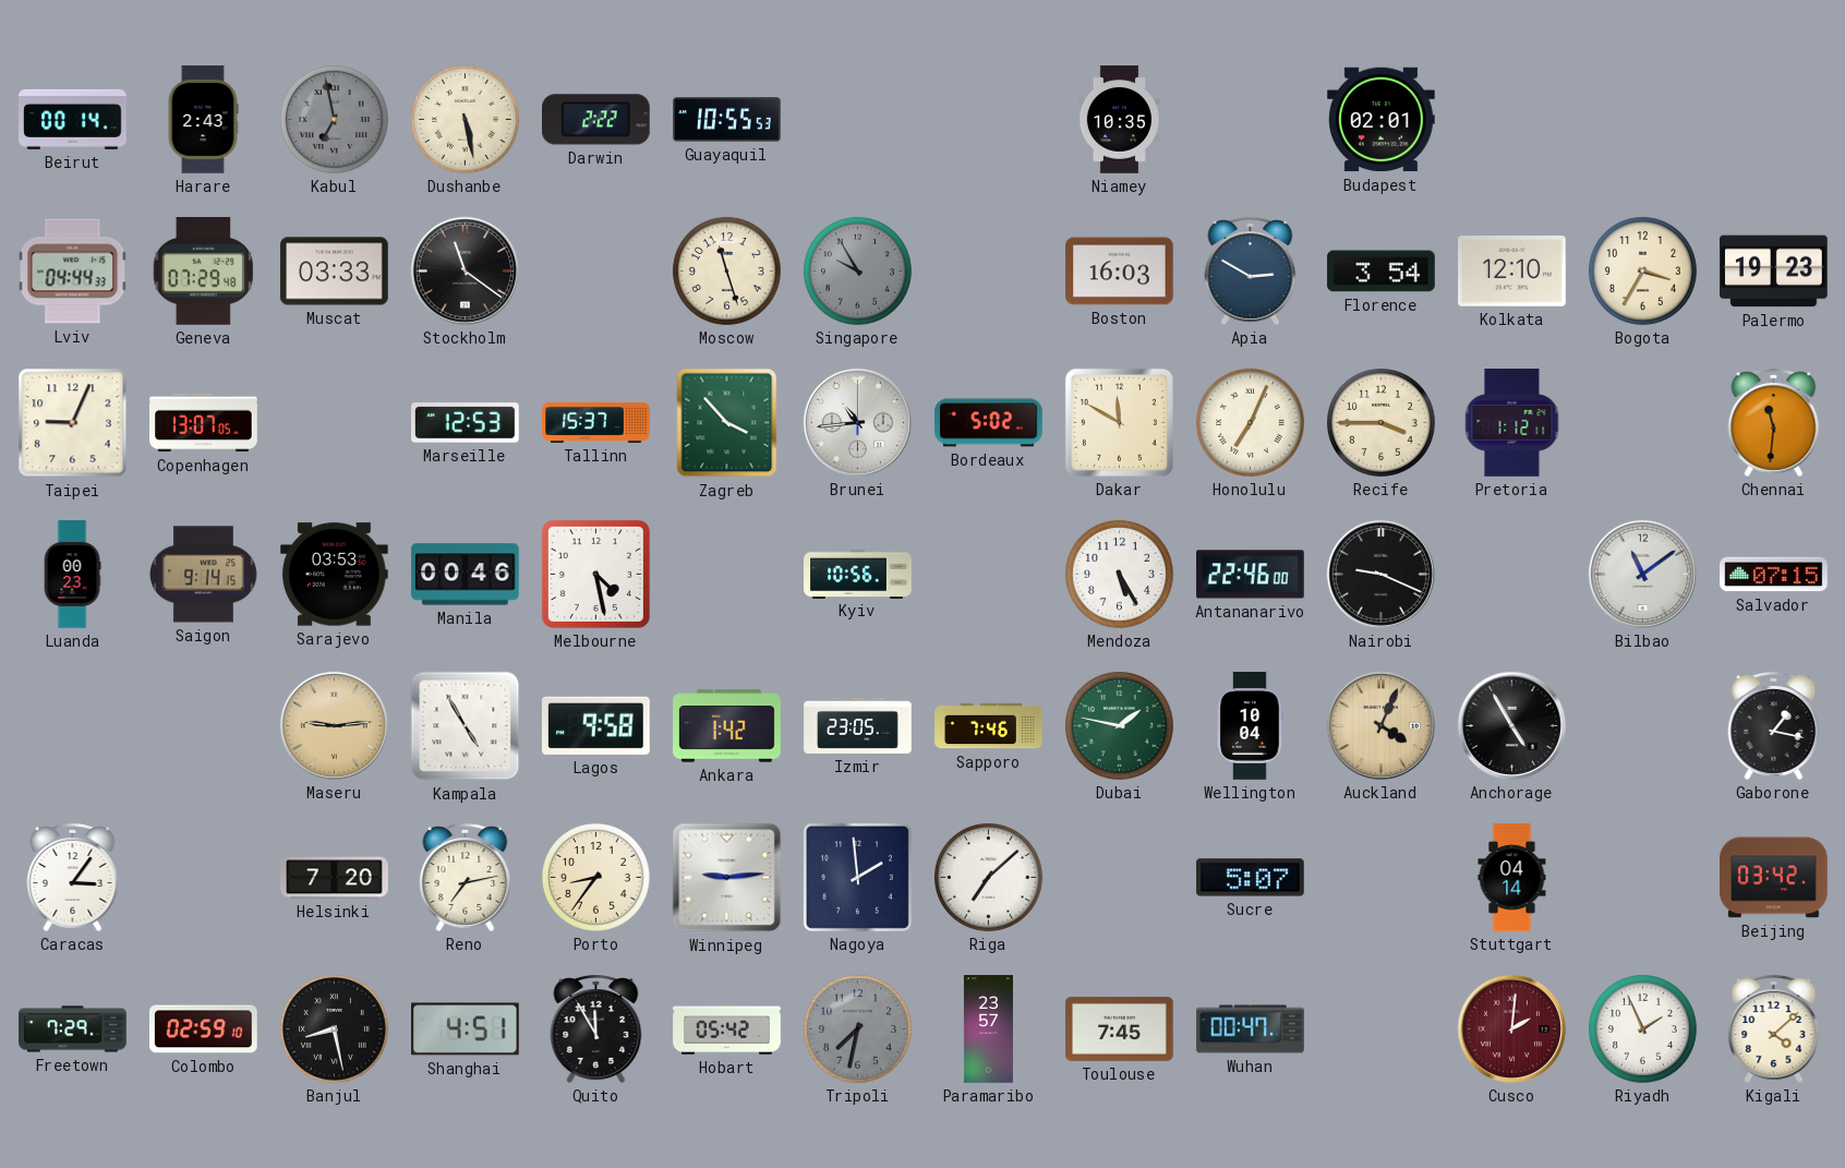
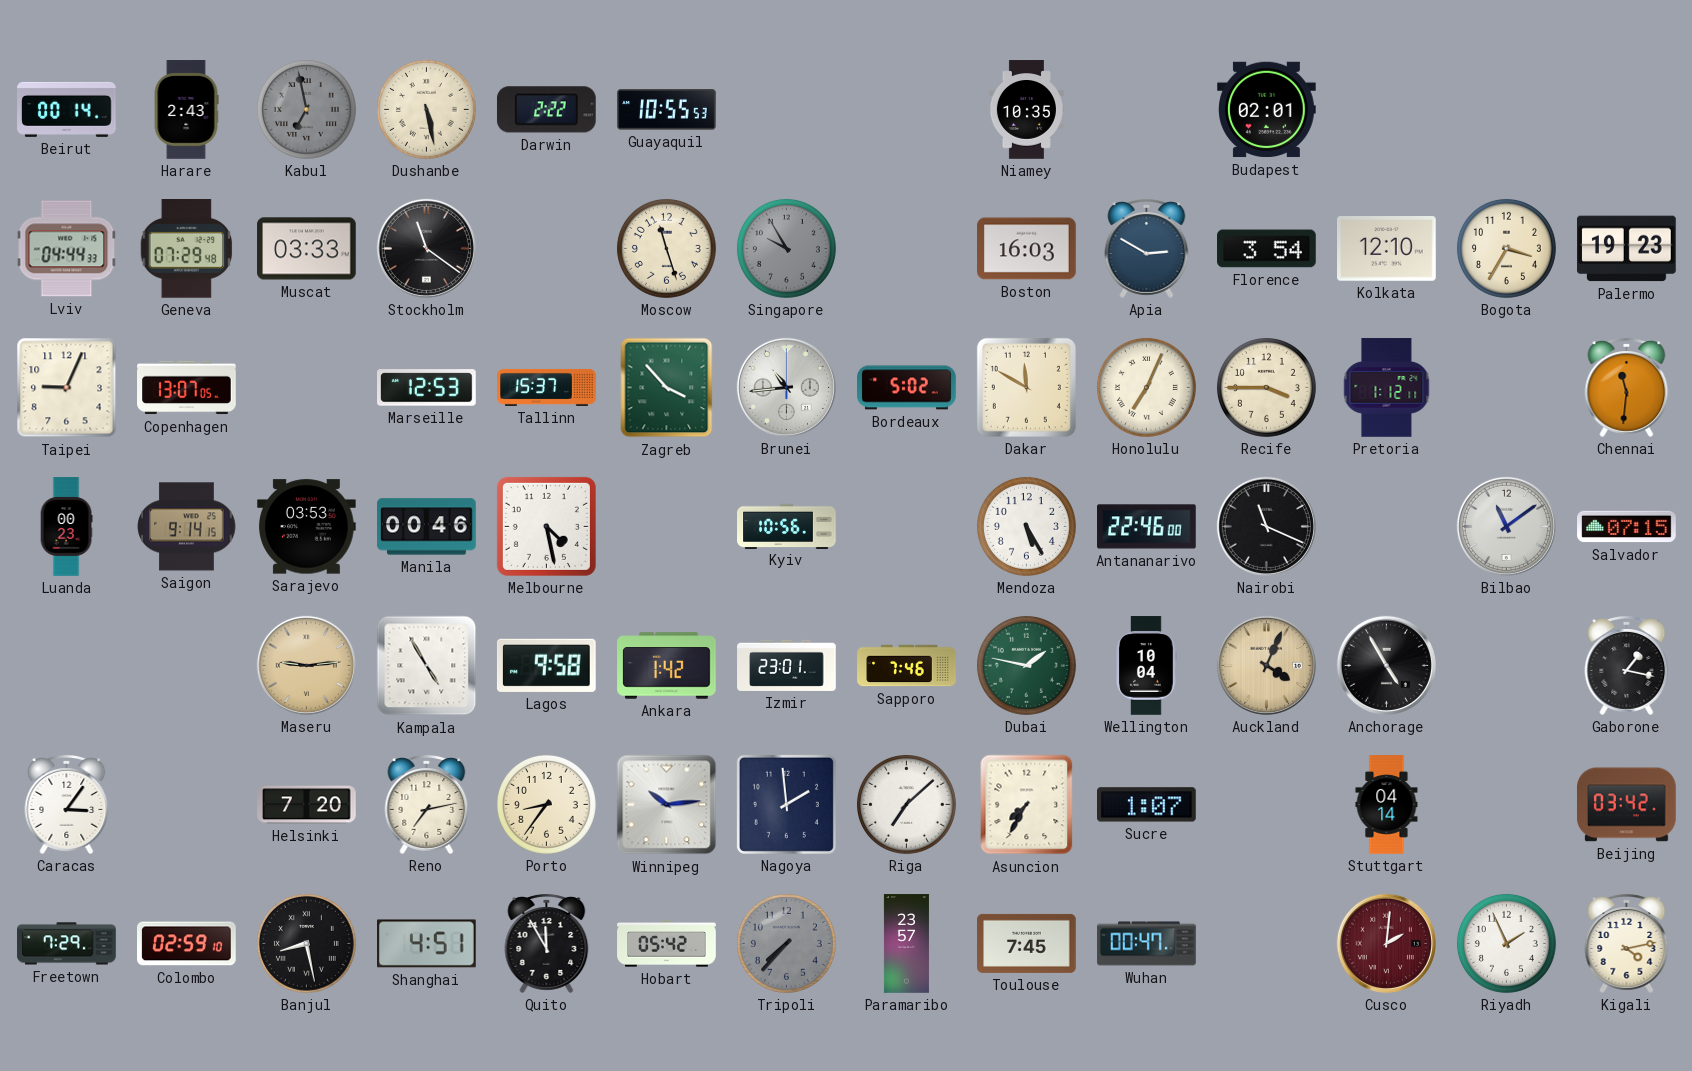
Nairobi: 9:19 -> 11:19
Izmir: 23:05 -> 23:01
Winnipeg: 9:14 -> 10:14
Asuncion: none -> 7:35
Sucre: 5:07 -> 1:07
Tripoli: 7:32 -> 7:37
Kigali: 4:08 -> 4:13
